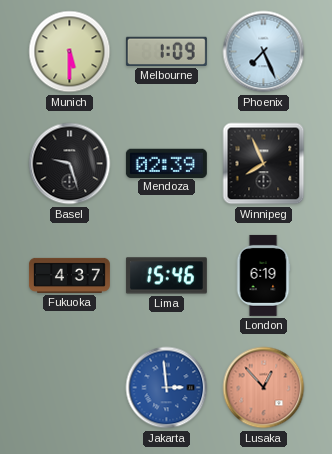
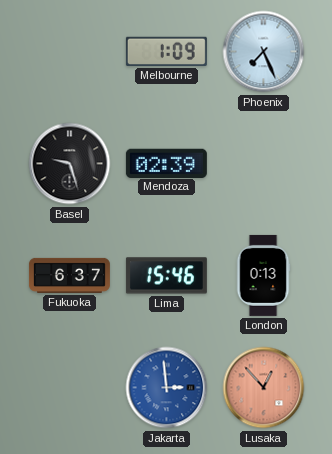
Munich: 5:30 -> none
Winnipeg: 7:56 -> none
Fukuoka: 4:37 -> 6:37
London: 6:19 -> 0:13
